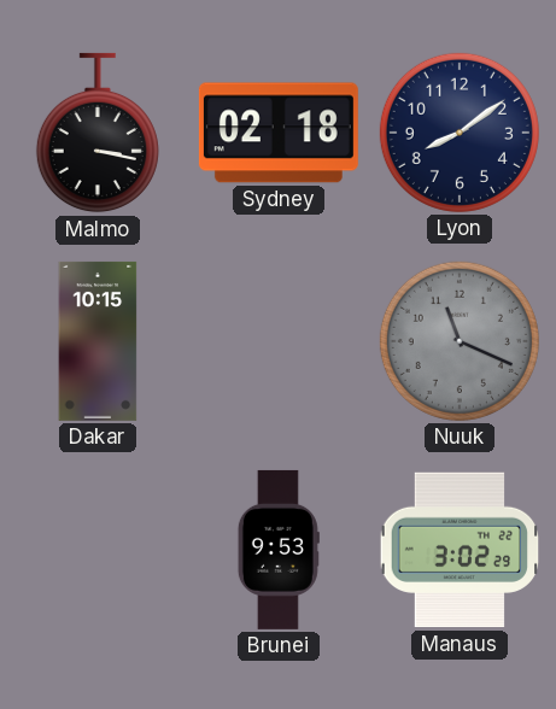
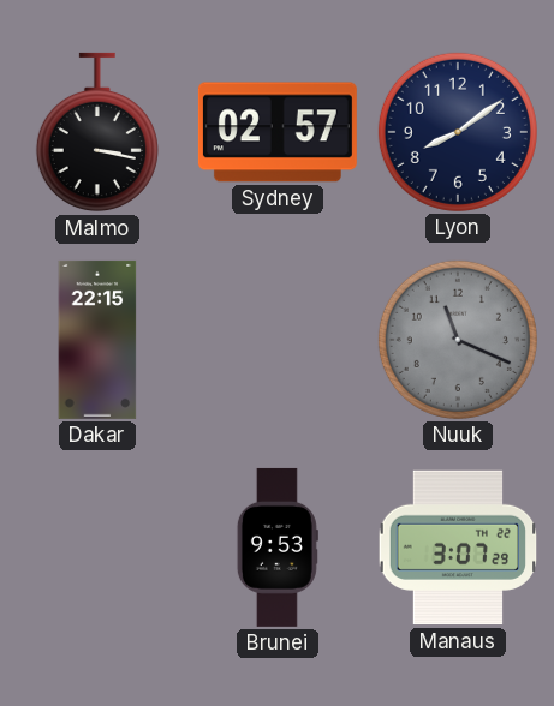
Sydney: 02:18 -> 02:57
Dakar: 10:15 -> 22:15
Manaus: 3:02 -> 3:07
